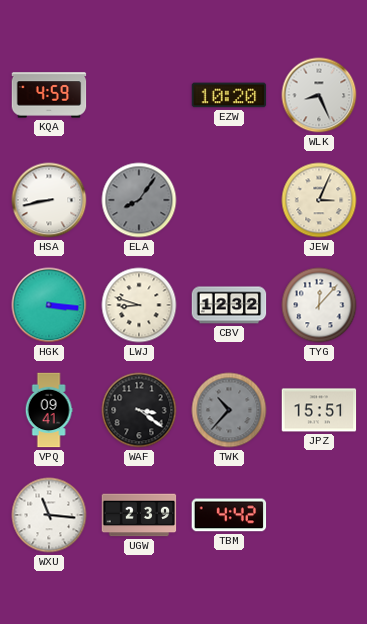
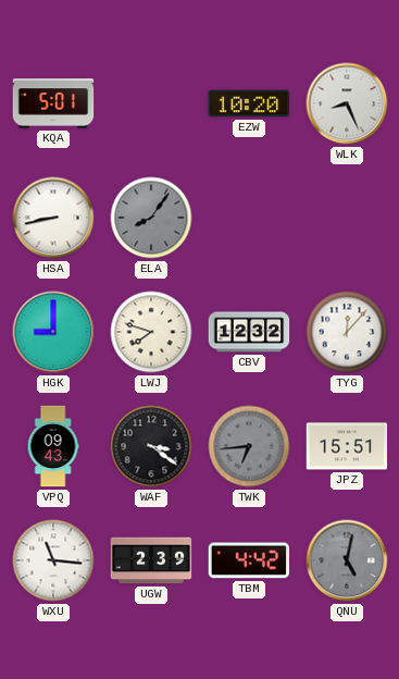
KQA: 4:59 -> 5:01
JEW: 3:04 -> none
HGK: 3:16 -> 9:00
LWJ: 8:48 -> 7:48
VPQ: 09:41 -> 09:43
TWK: 10:37 -> 6:44
QNU: none -> 5:02
